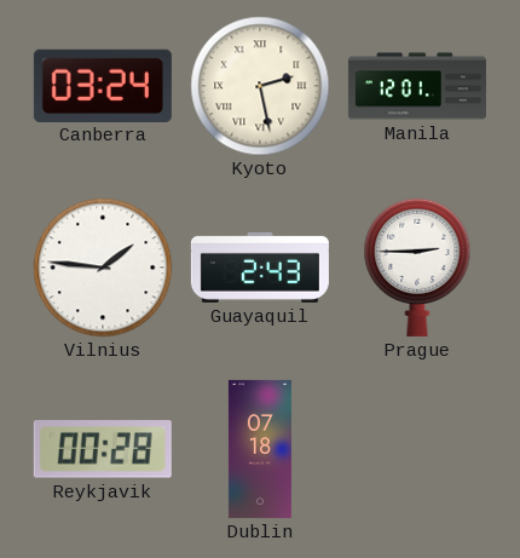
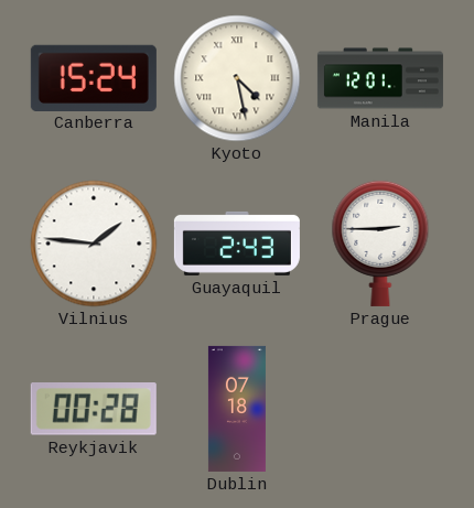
Canberra: 03:24 -> 15:24
Kyoto: 2:28 -> 4:28
